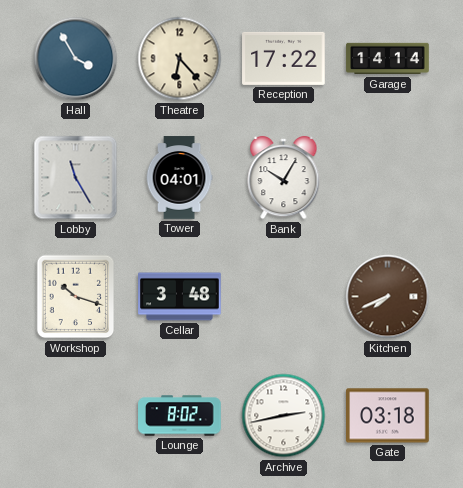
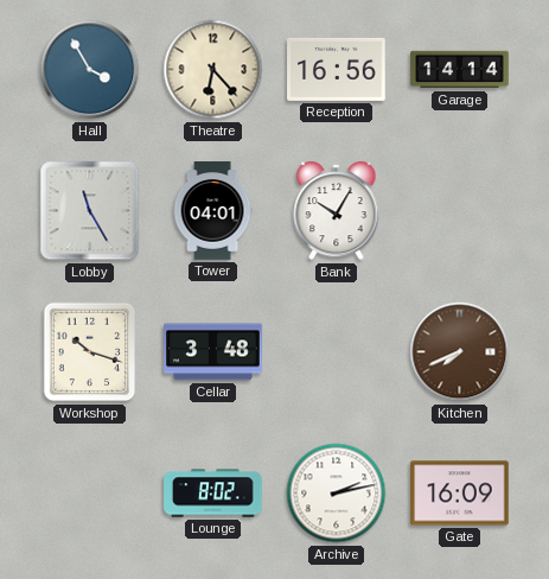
Reception: 17:22 -> 16:56
Archive: 2:43 -> 2:13
Gate: 03:18 -> 16:09
